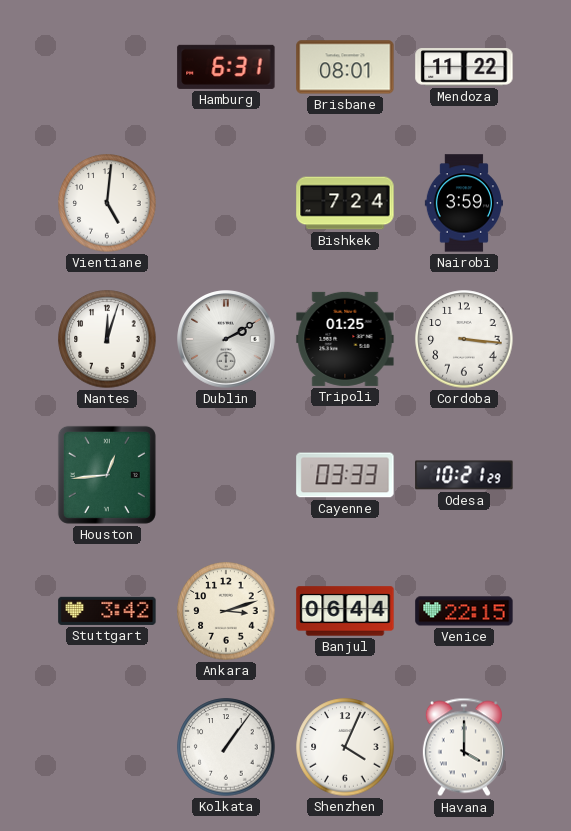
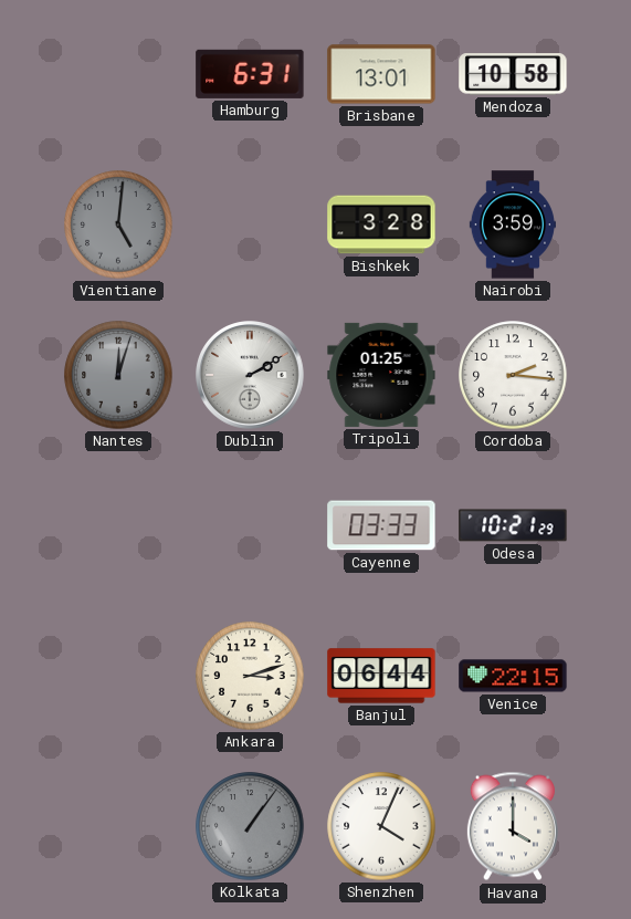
Brisbane: 08:01 -> 13:01
Mendoza: 11:22 -> 10:58
Vientiane dial: white -> grey
Bishkek: 7:24 -> 3:28
Nantes dial: white -> grey
Cordoba: 3:16 -> 2:16
Houston: 12:44 -> none
Stuttgart: 3:42 -> none
Kolkata dial: white -> grey
